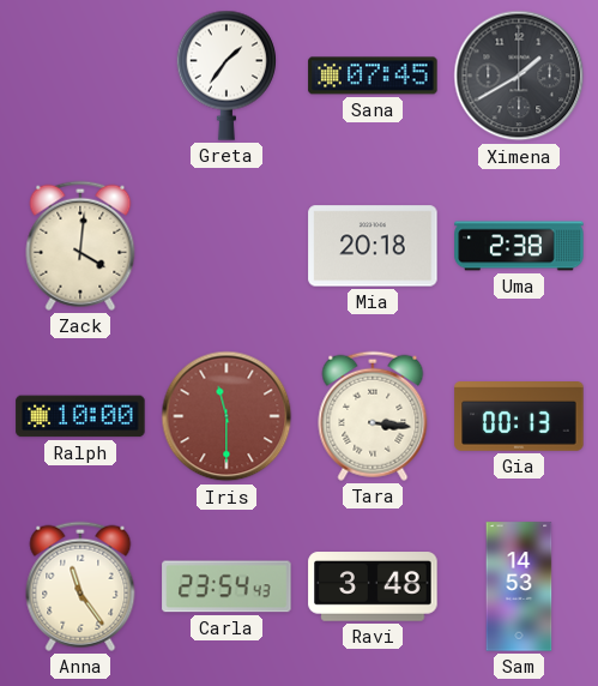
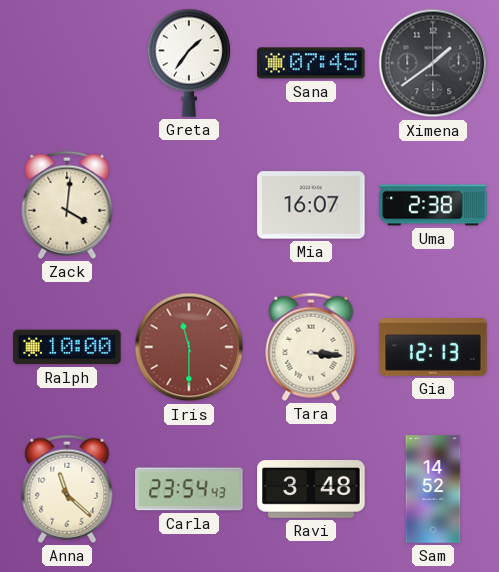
Ximena: 1:40 -> 1:39
Mia: 20:18 -> 16:07
Gia: 00:13 -> 12:13
Anna: 11:24 -> 11:22
Sam: 14:53 -> 14:52
